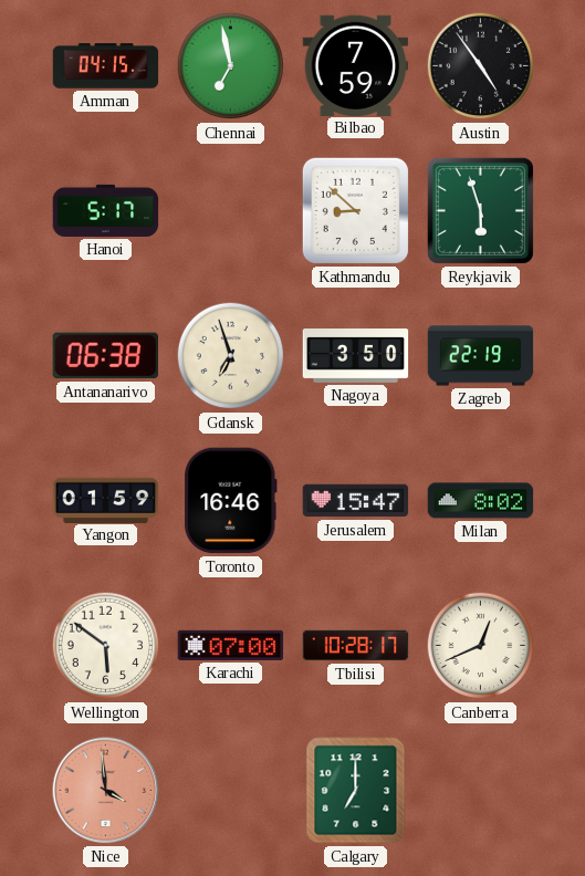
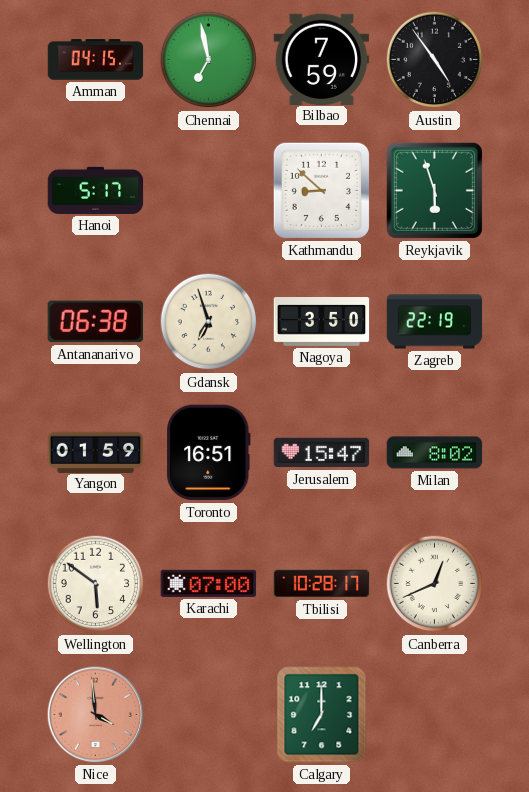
Toronto: 16:46 -> 16:51
